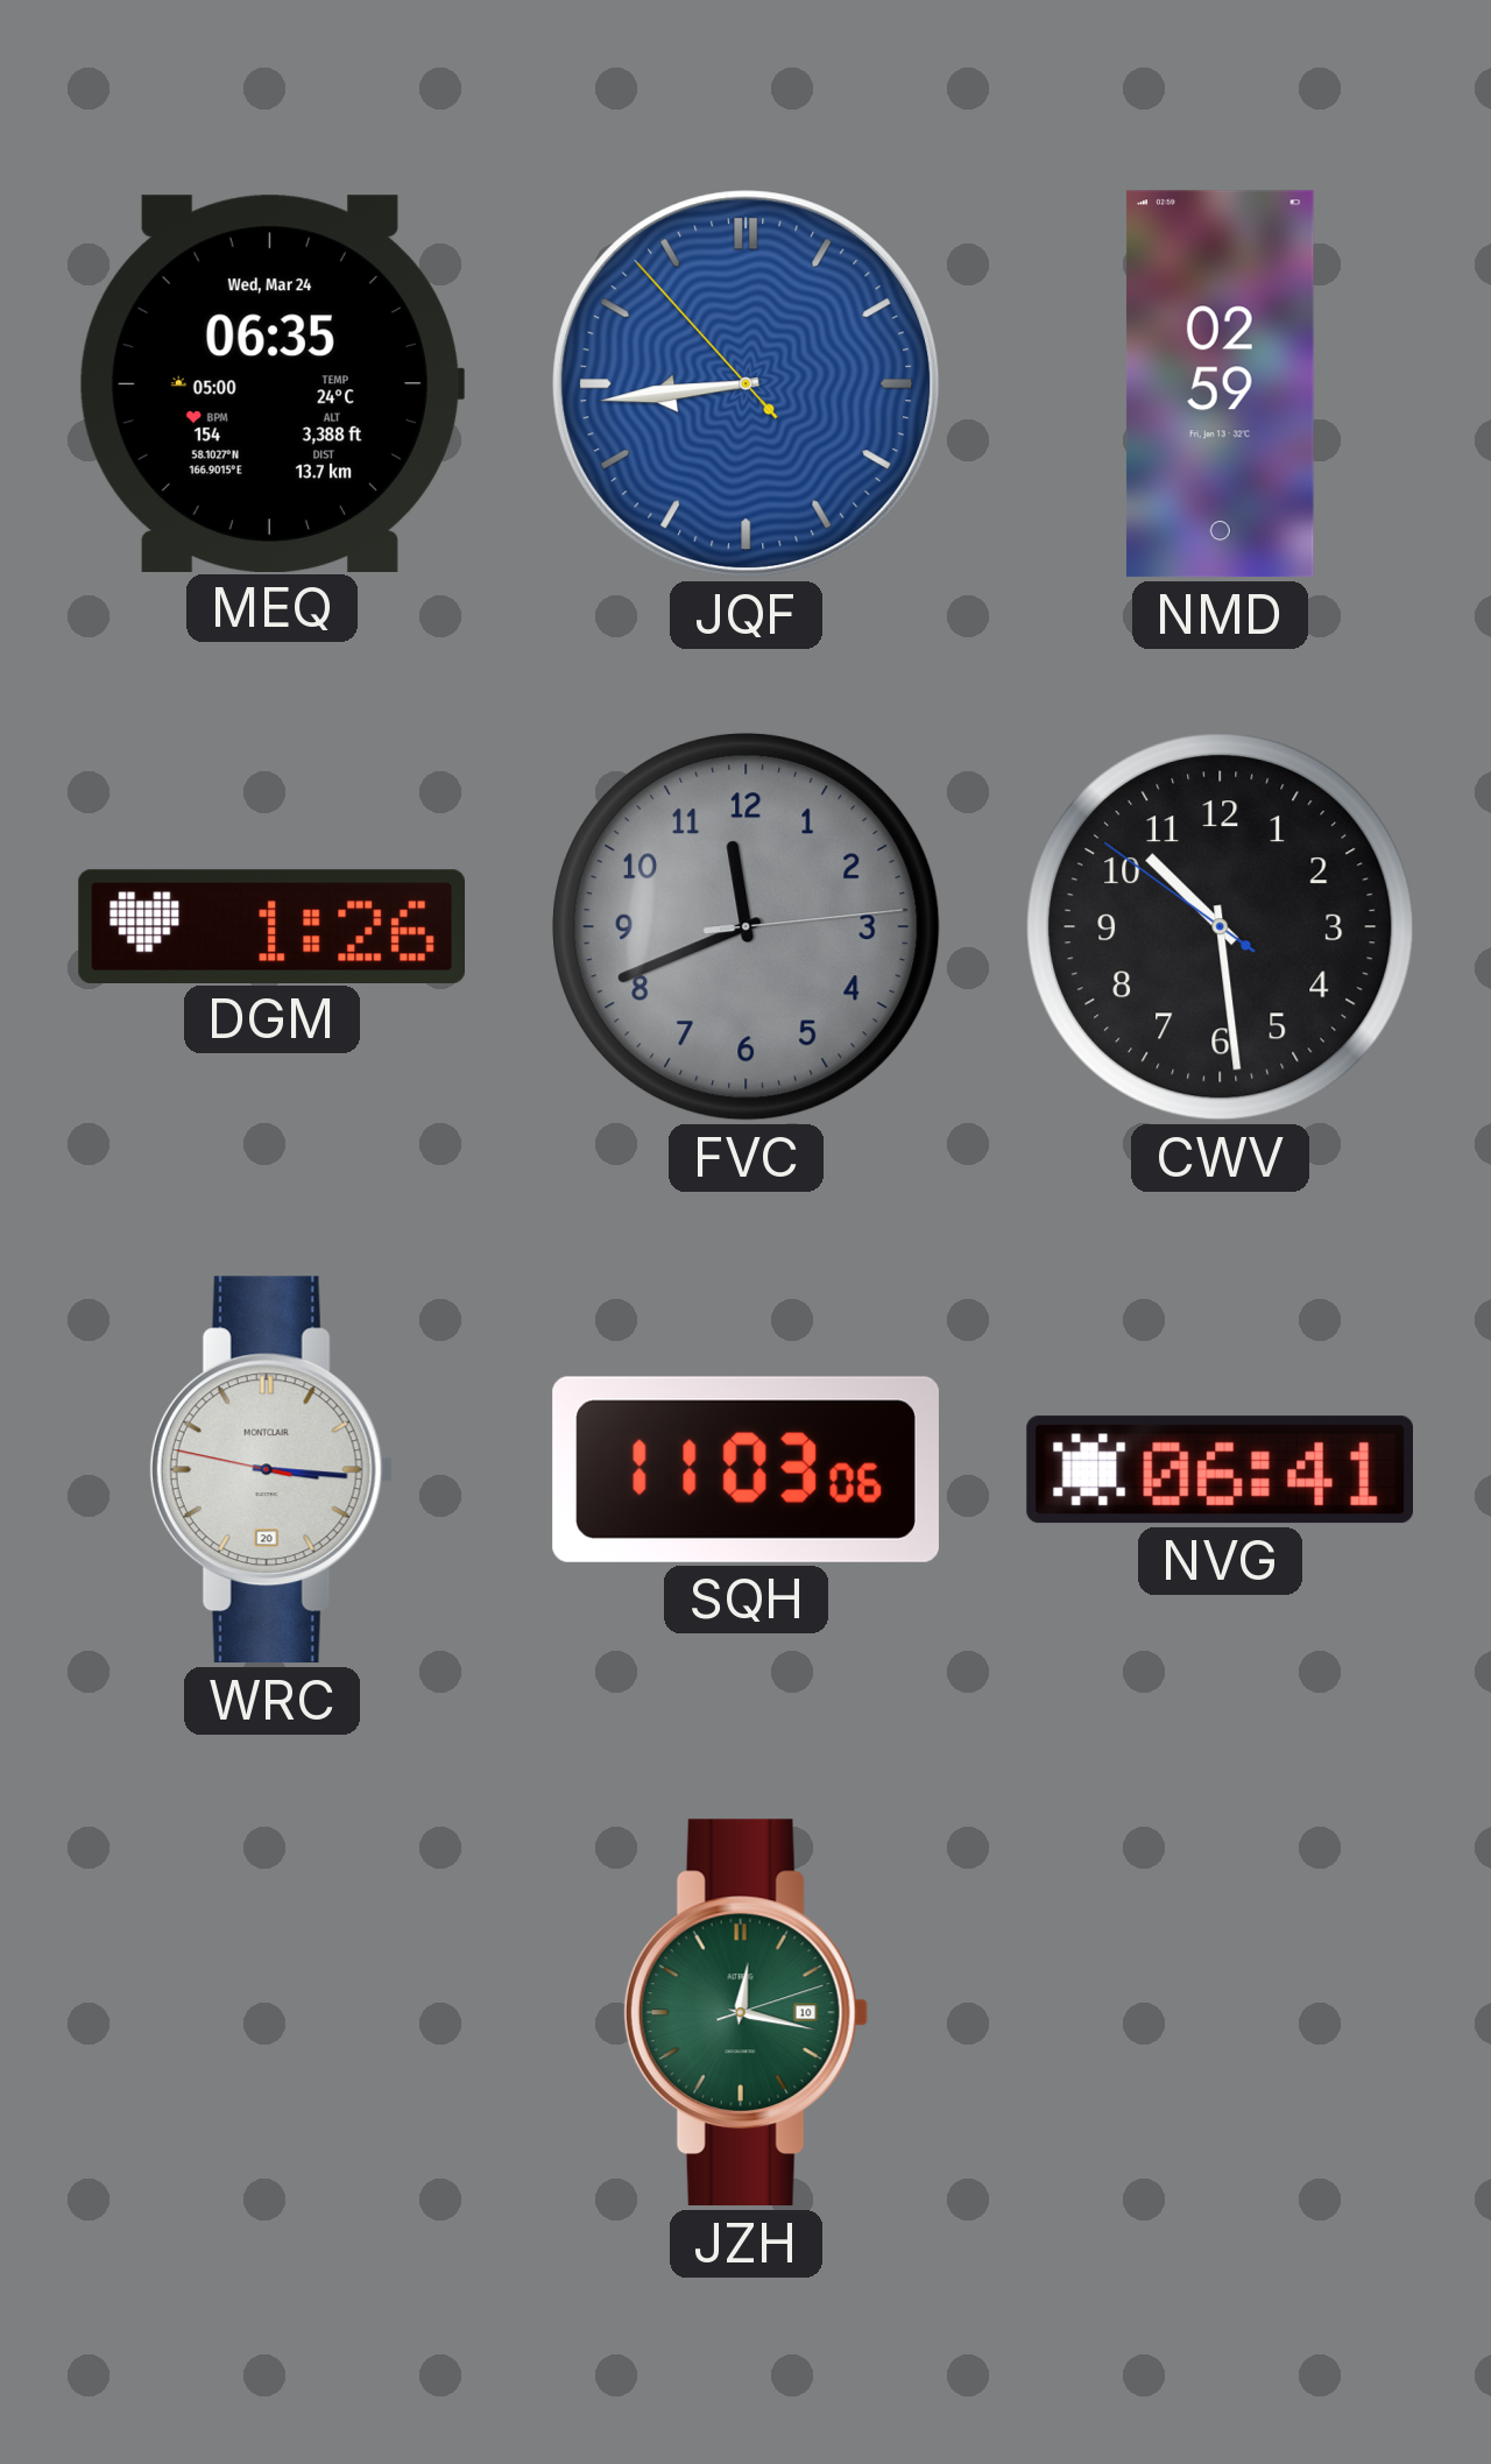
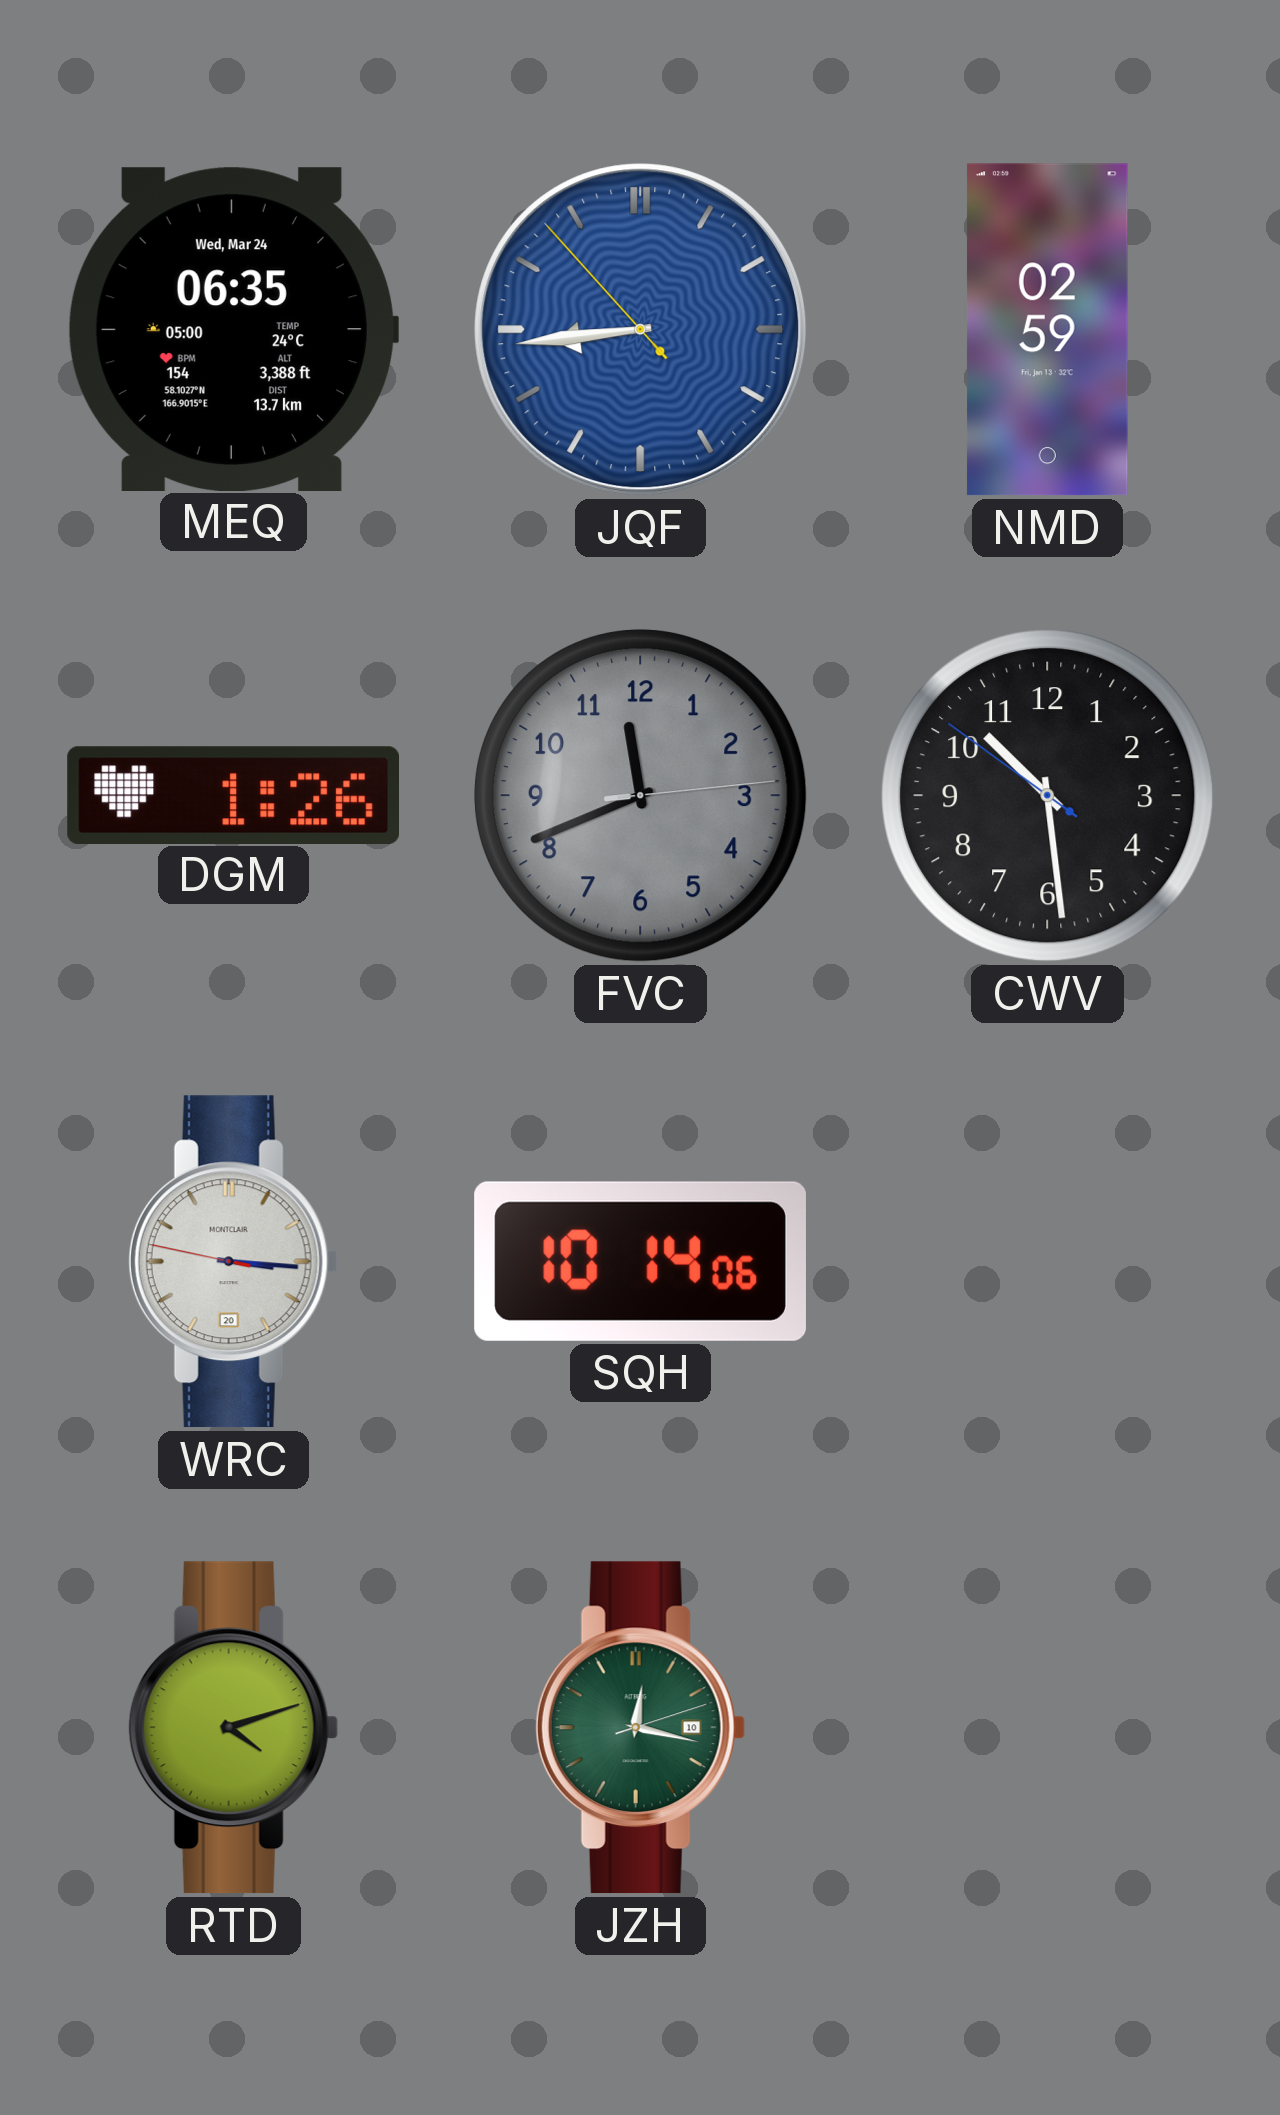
SQH: 11:03 -> 10:14
NVG: 06:41 -> none
RTD: none -> 4:12
